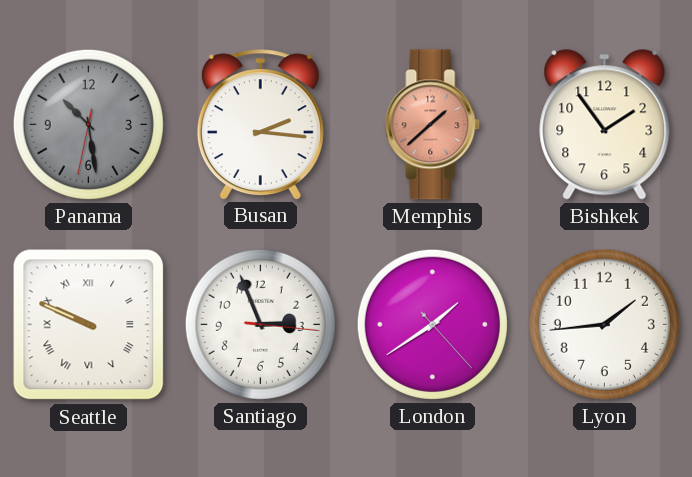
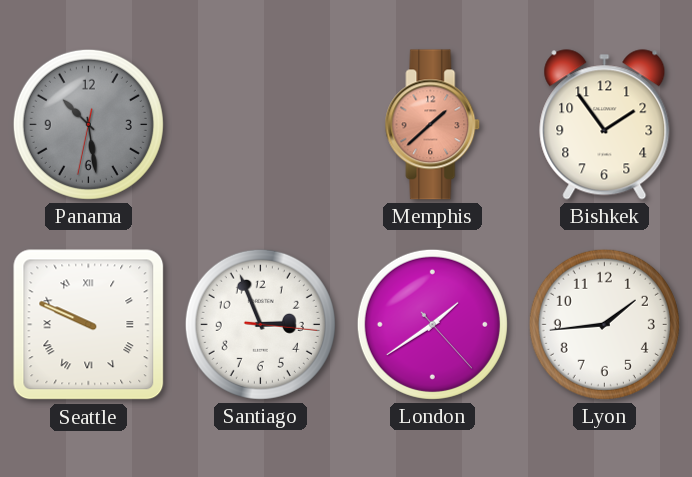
Busan: 2:16 -> none
